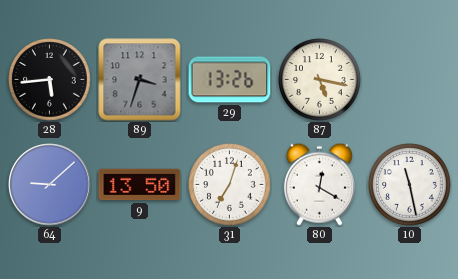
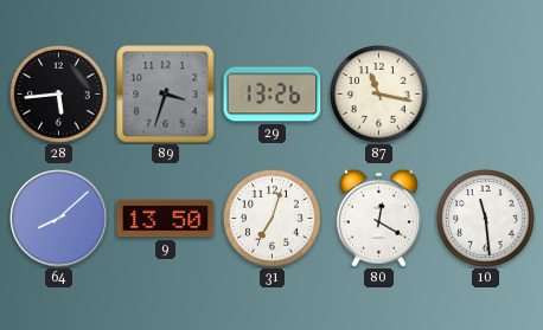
87: 5:17 -> 11:17
64: 9:08 -> 8:08
10: 11:28 -> 11:29
